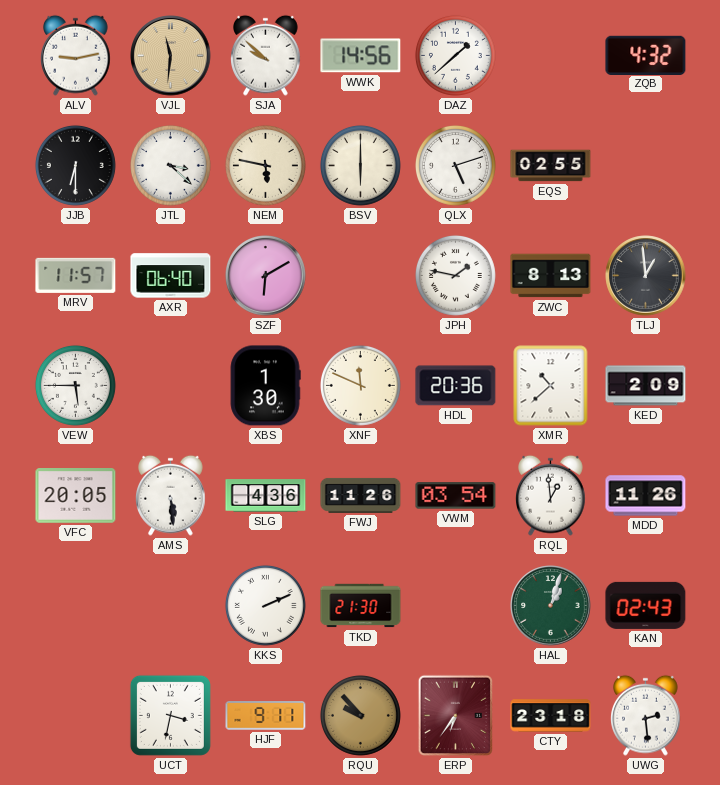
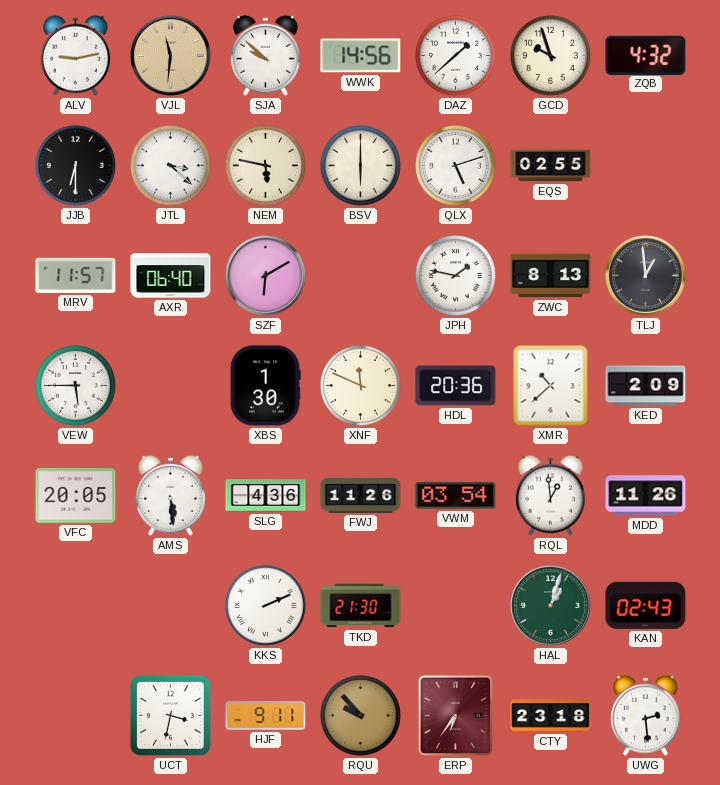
GCD: none -> 9:57
